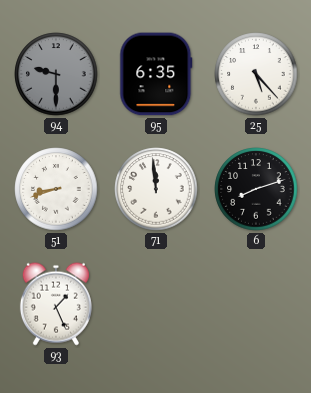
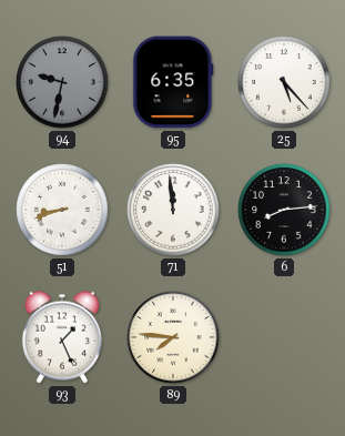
94: 9:30 -> 9:32
6: 8:12 -> 8:14
89: none -> 7:46
